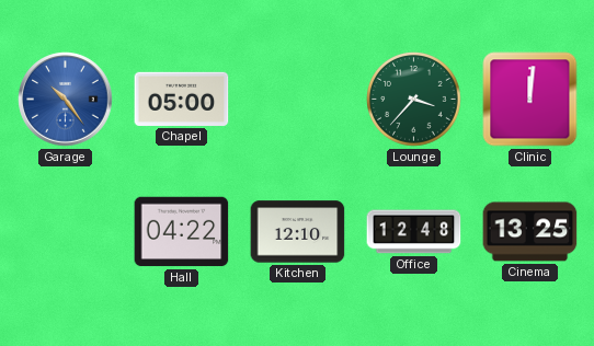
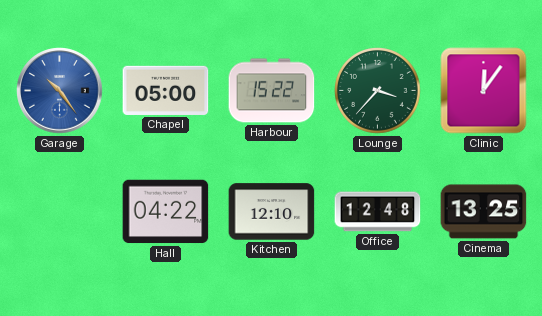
Harbour: none -> 15:22
Clinic: 12:01 -> 12:06
